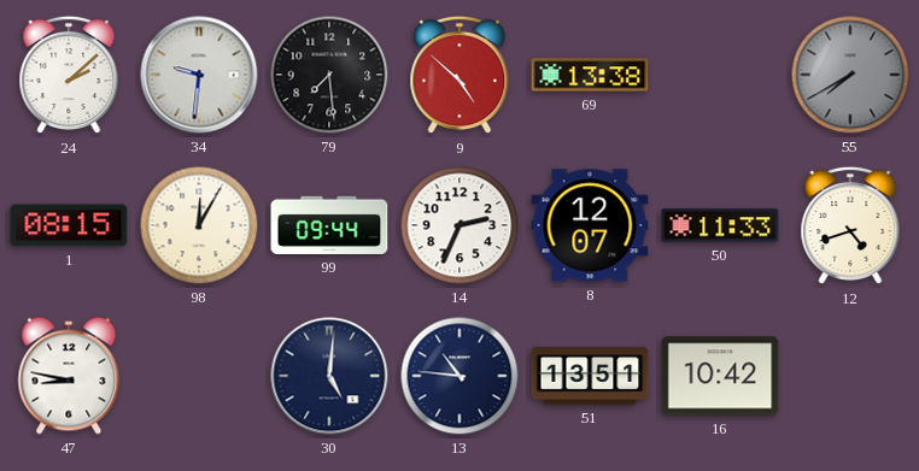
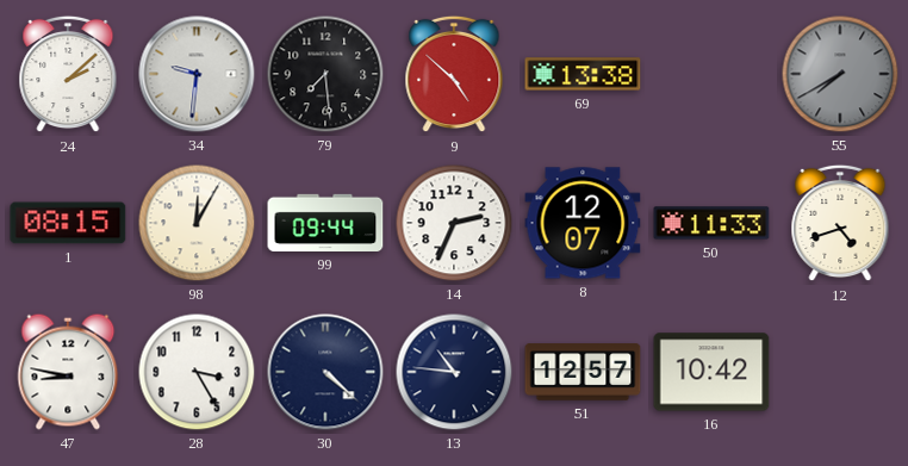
28: none -> 3:25
30: 5:01 -> 4:22
51: 13:51 -> 12:57
